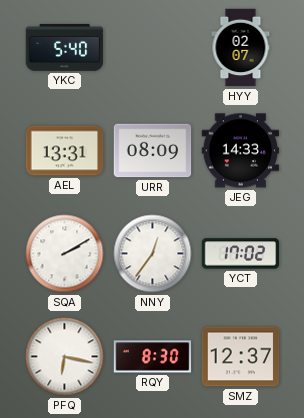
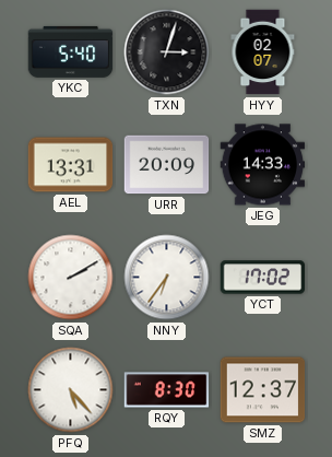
TXN: none -> 3:03
URR: 08:09 -> 20:09
NNY: 12:36 -> 6:36
PFQ: 6:17 -> 5:23
